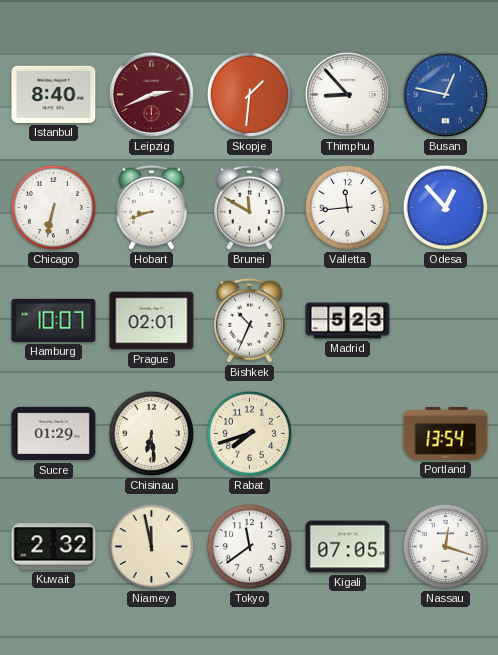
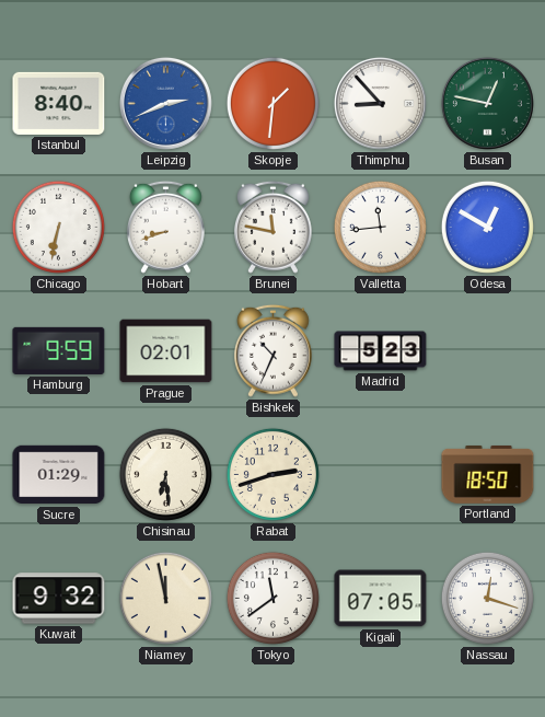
Leipzig dial: burgundy -> blue
Busan dial: blue -> green
Brunei: 11:50 -> 11:47
Odesa: 12:53 -> 12:50
Hamburg: 10:07 -> 9:59
Rabat: 7:42 -> 2:42
Portland: 13:54 -> 18:50
Kuwait: 2:32 -> 9:32
